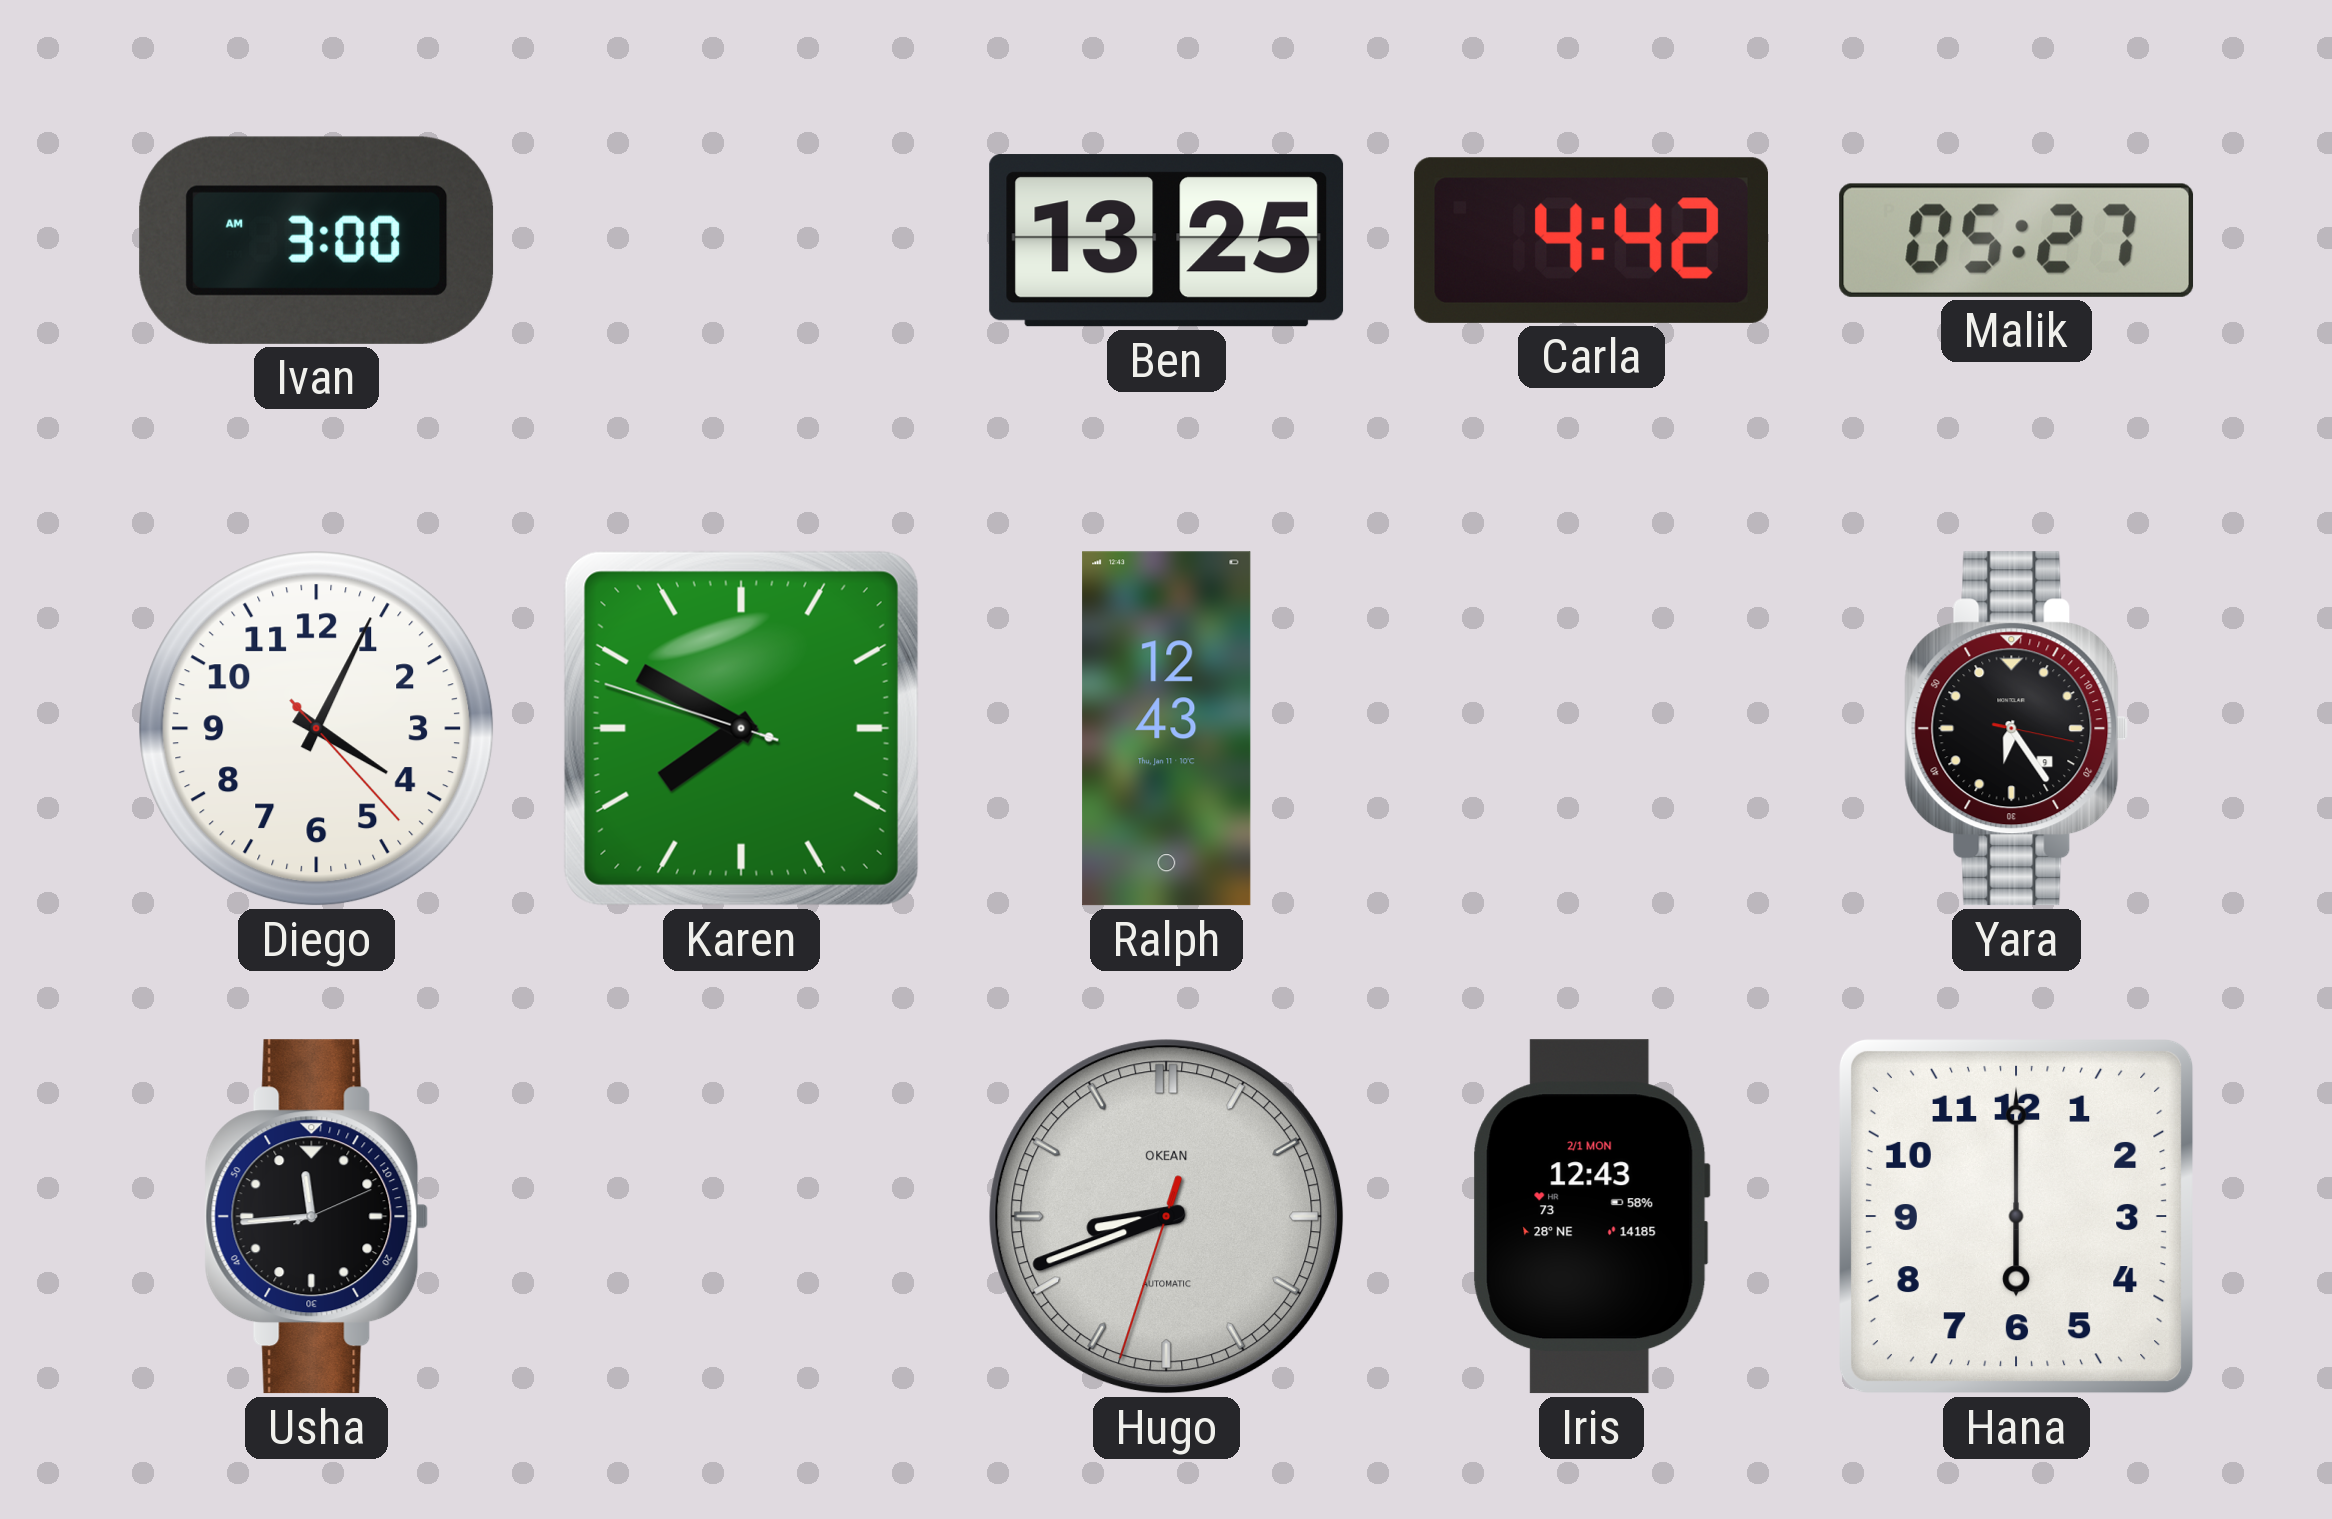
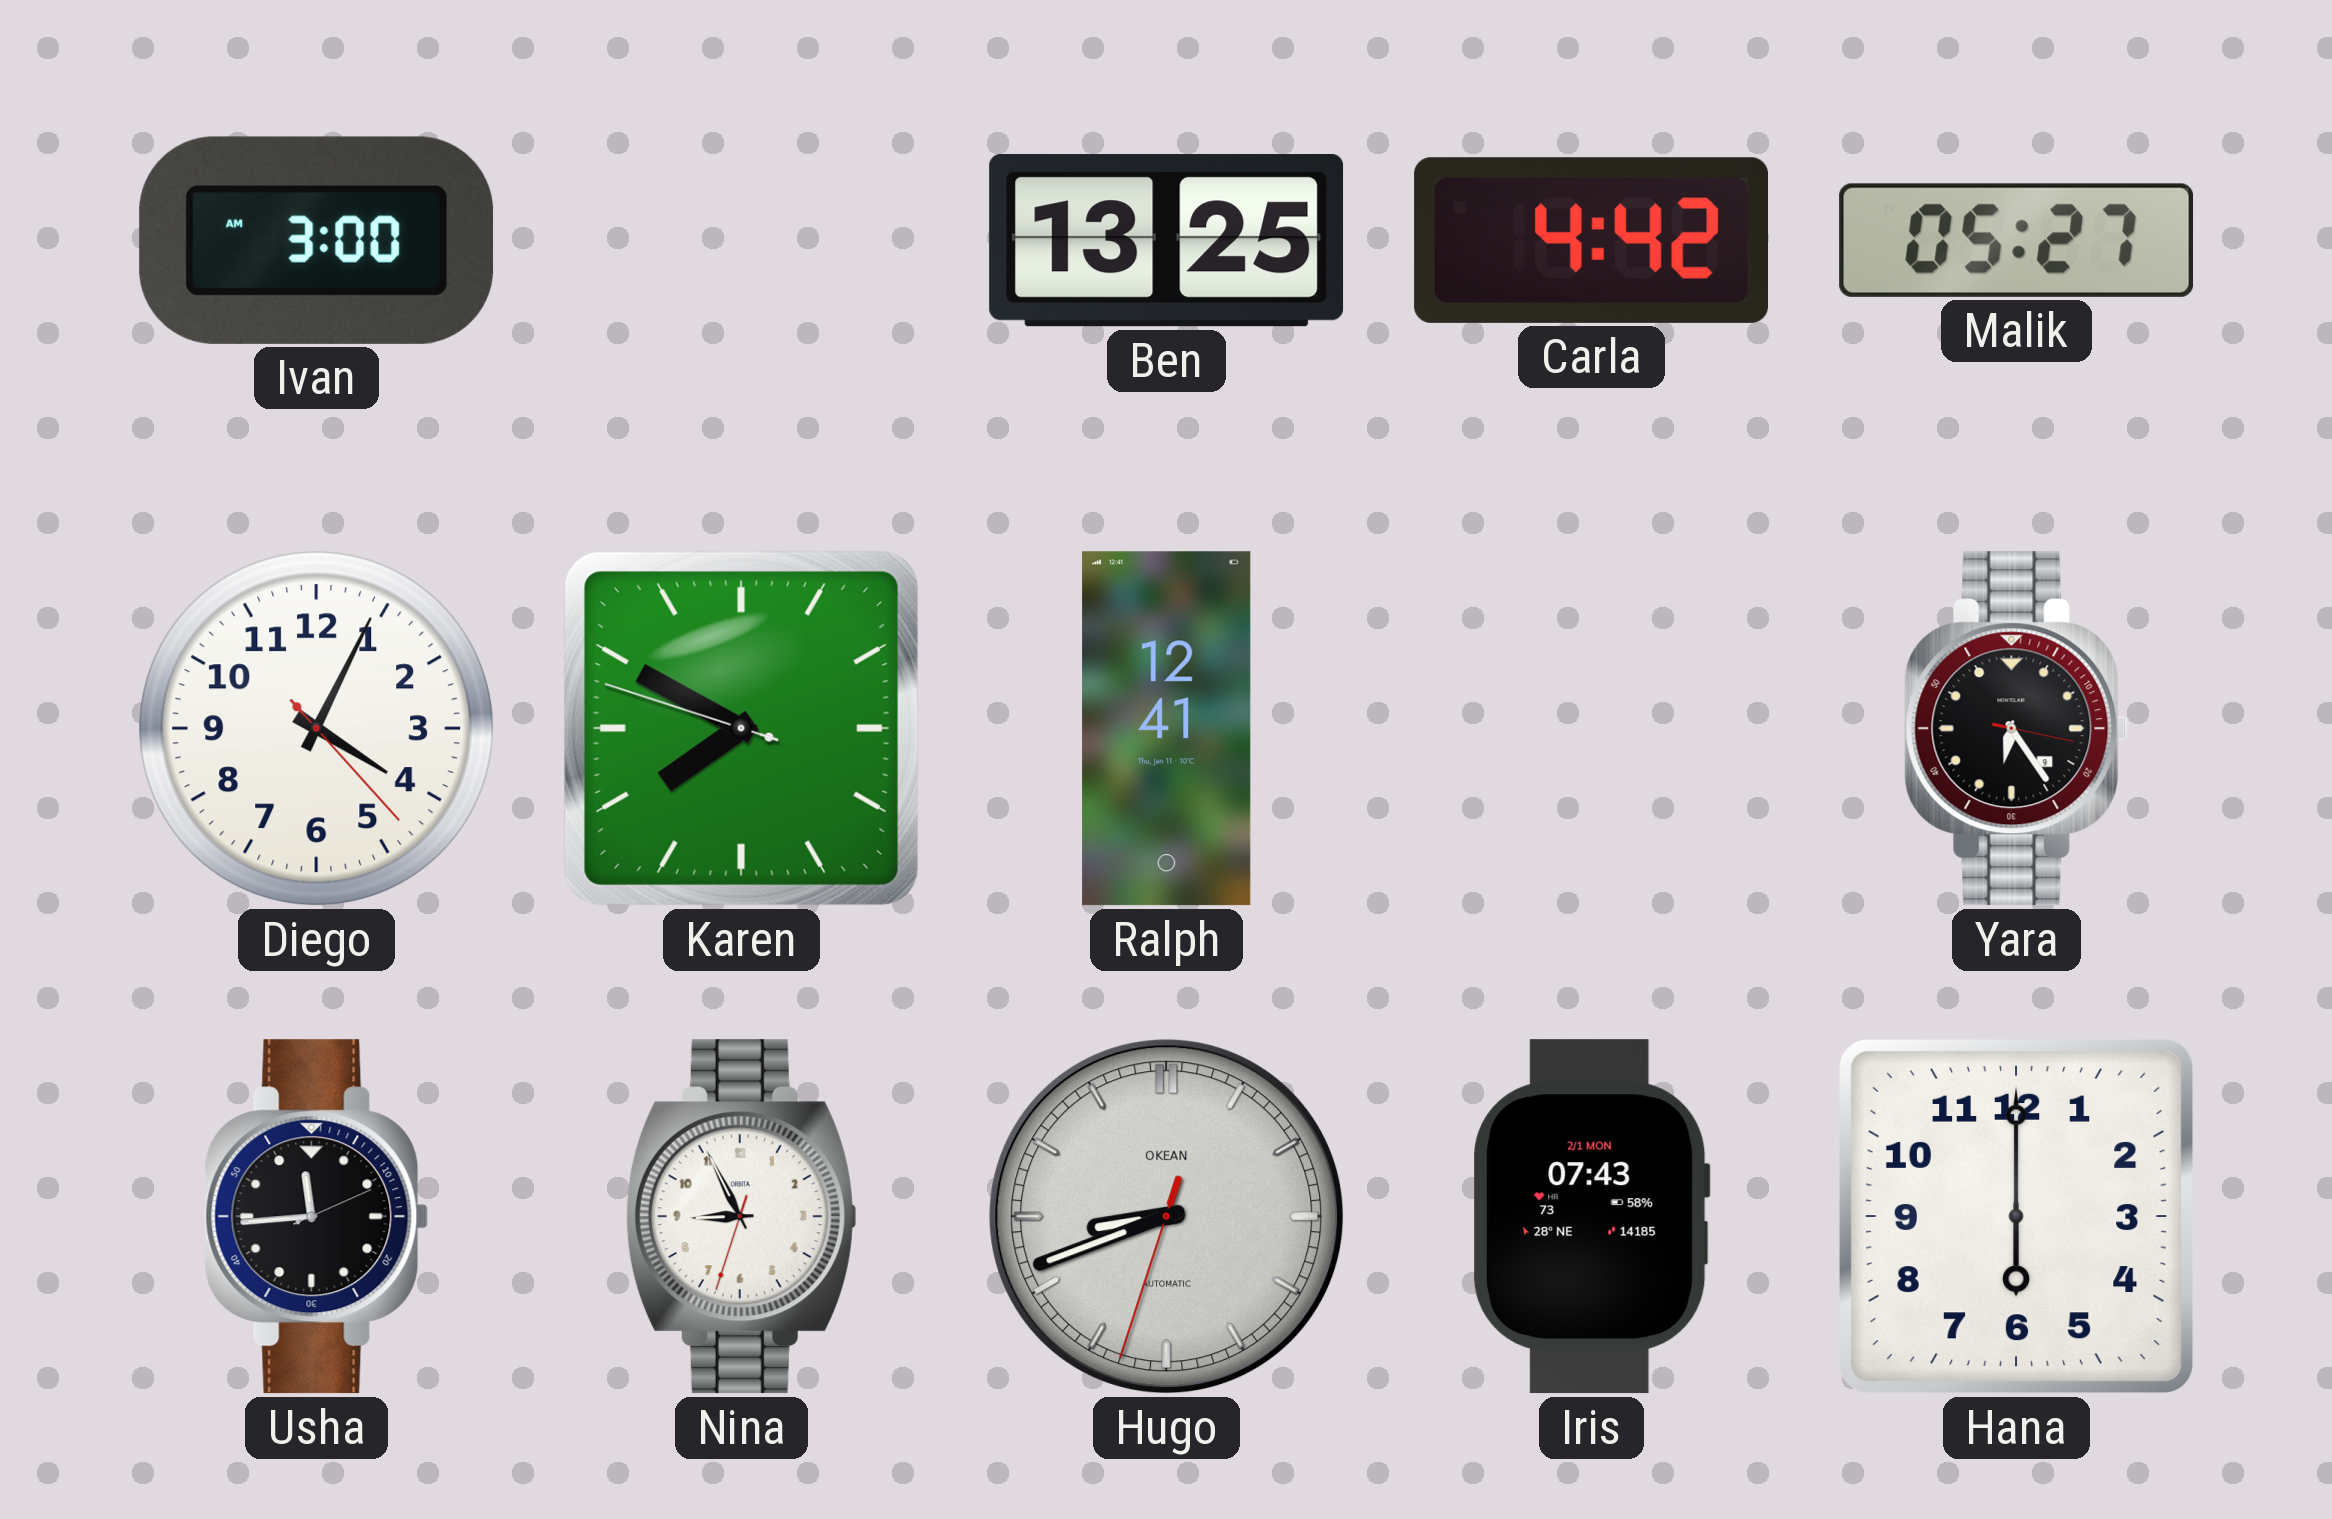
Ralph: 12:43 -> 12:41
Nina: none -> 8:55
Iris: 12:43 -> 07:43
